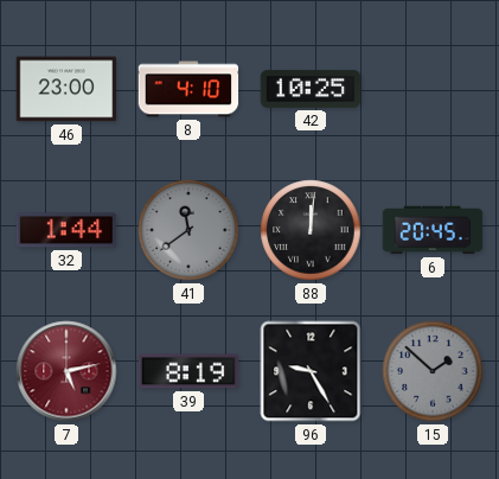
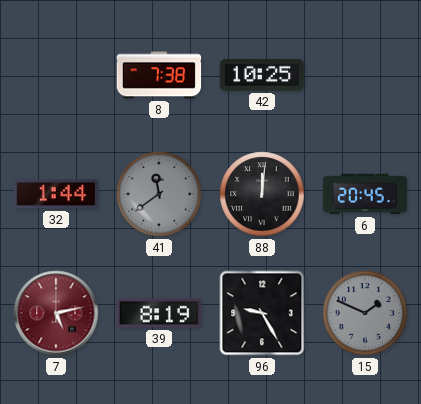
46: 23:00 -> none
8: 4:10 -> 7:38
15: 1:52 -> 1:49
